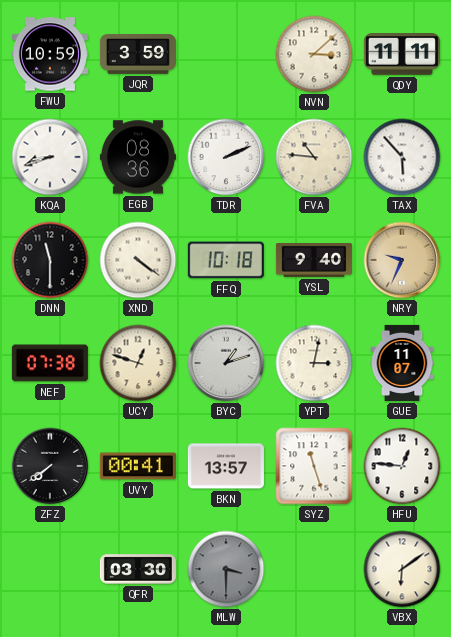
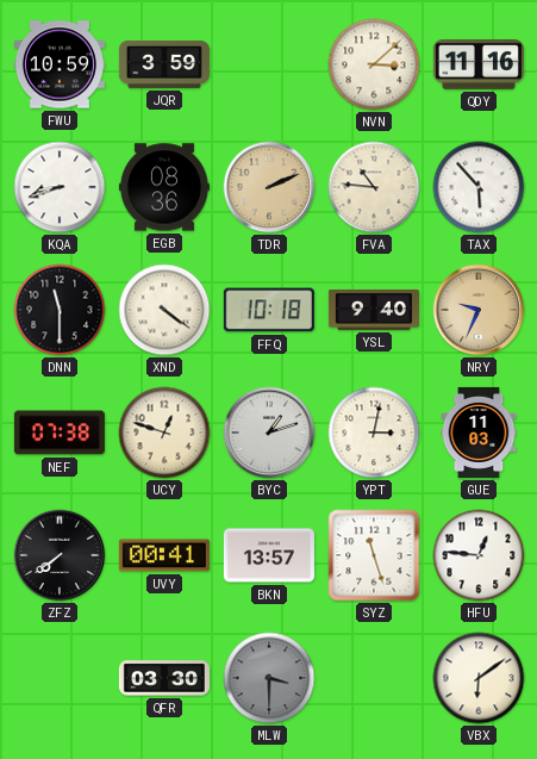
QDY: 11:11 -> 11:16
TDR dial: white -> champagne
GUE: 11:07 -> 11:03
